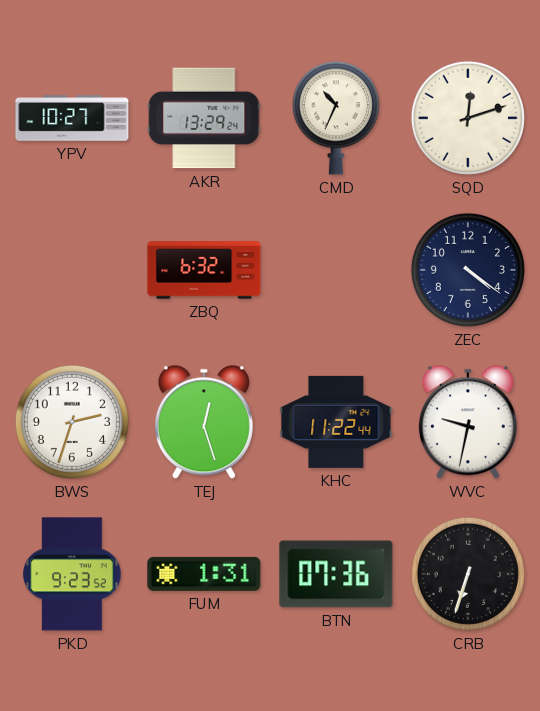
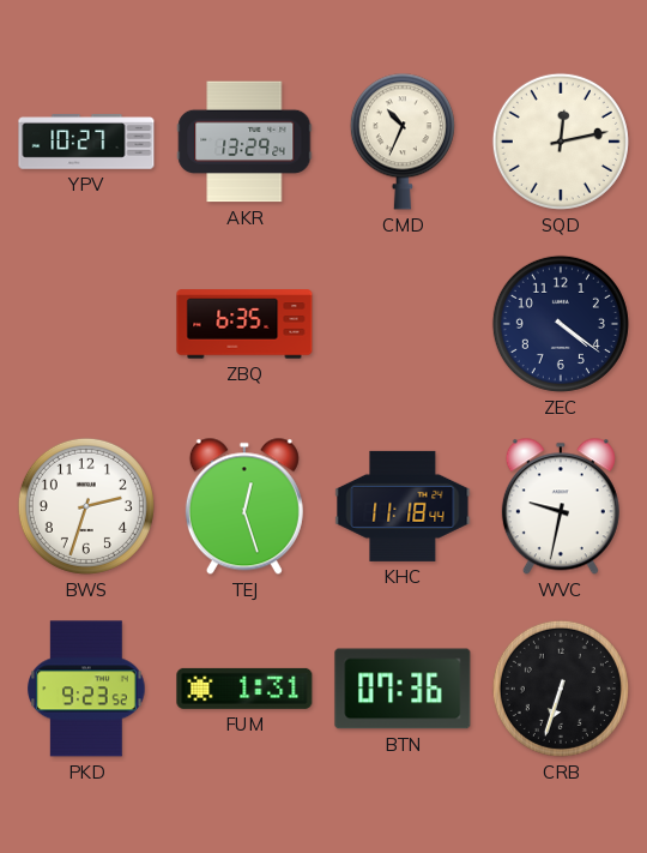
SQD: 12:12 -> 12:13
ZBQ: 6:32 -> 6:35
KHC: 11:22 -> 11:18
